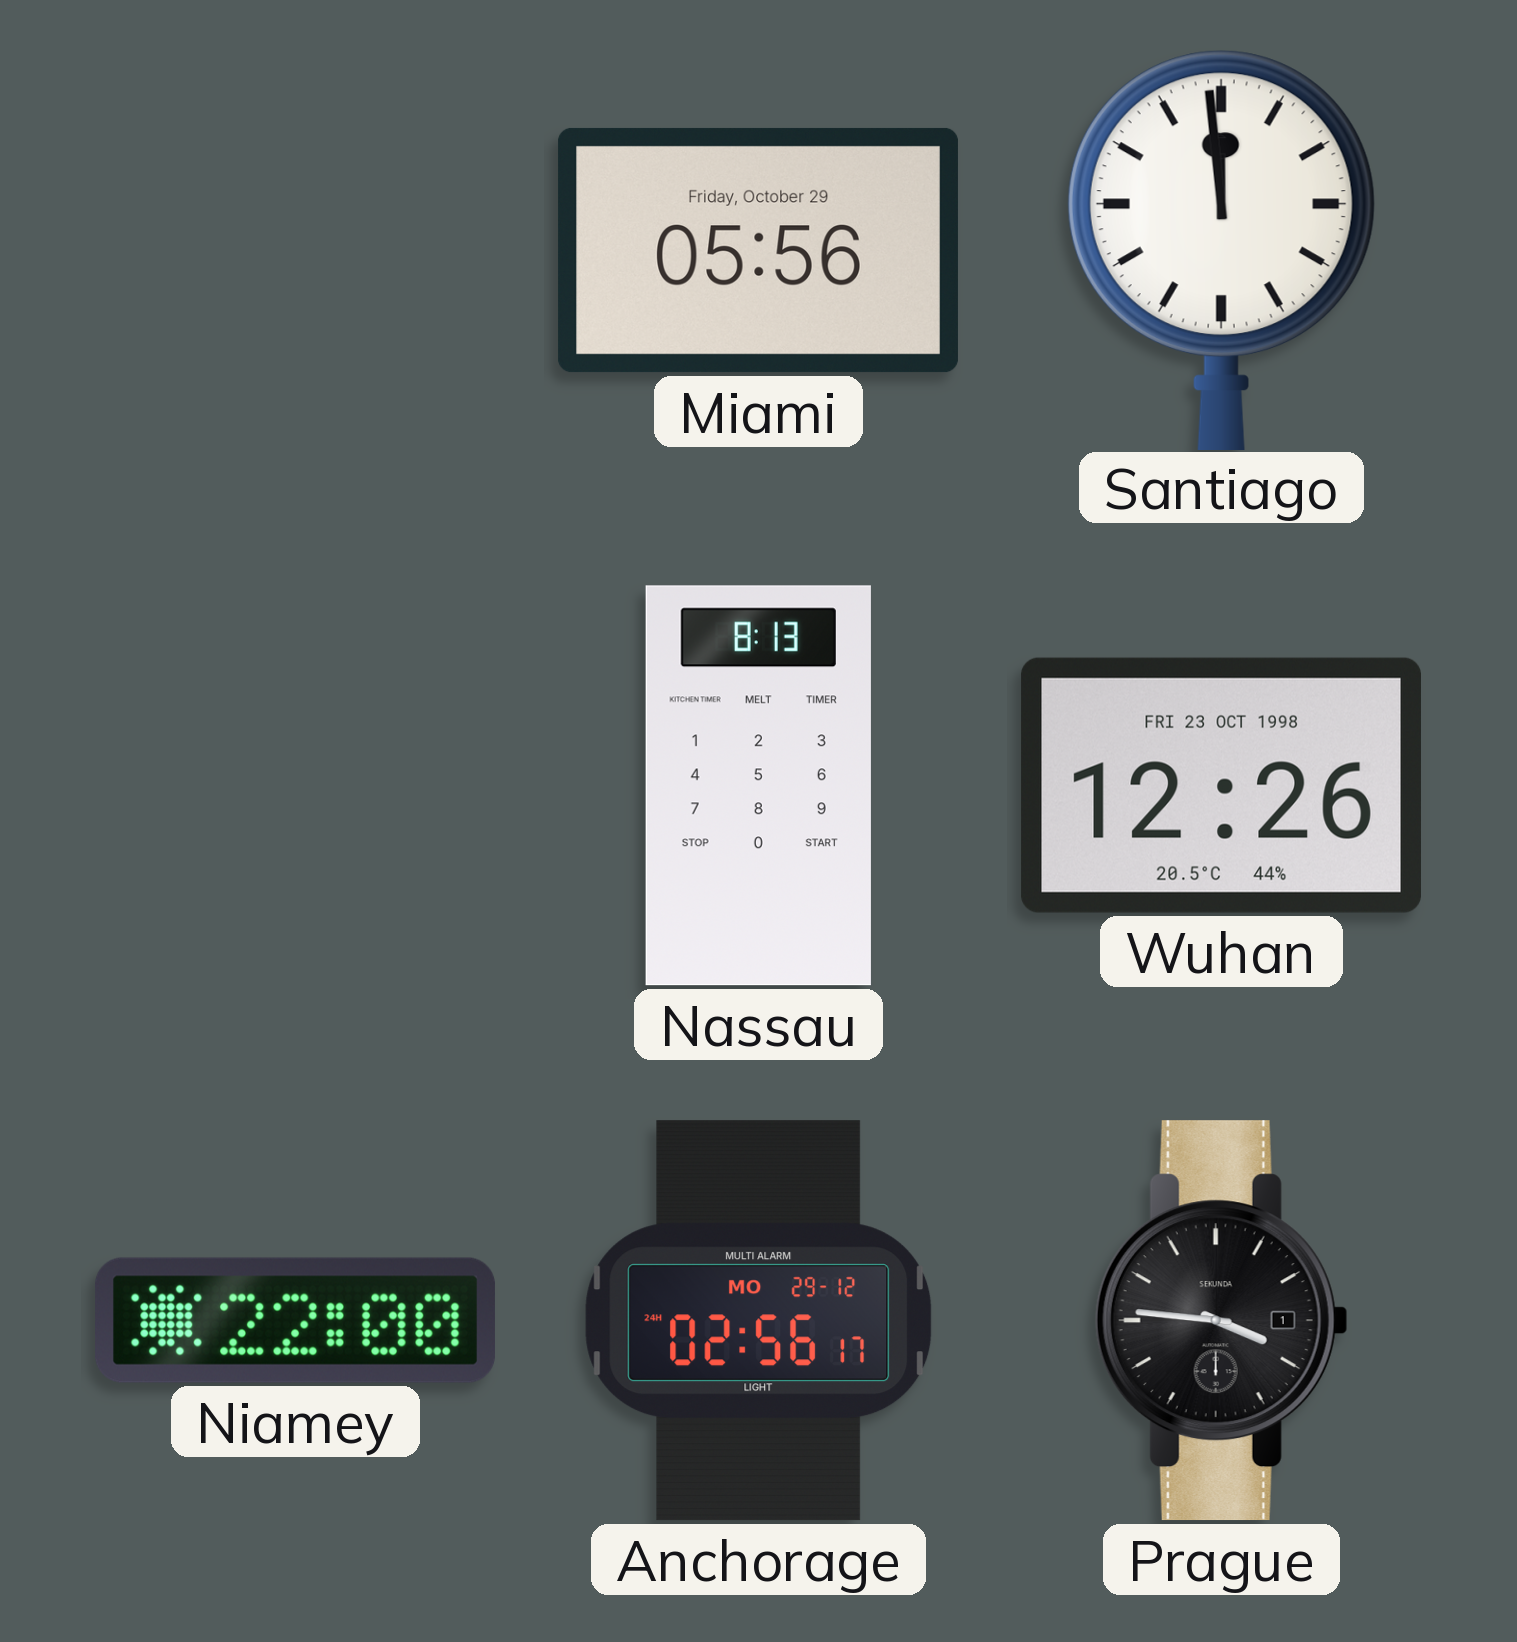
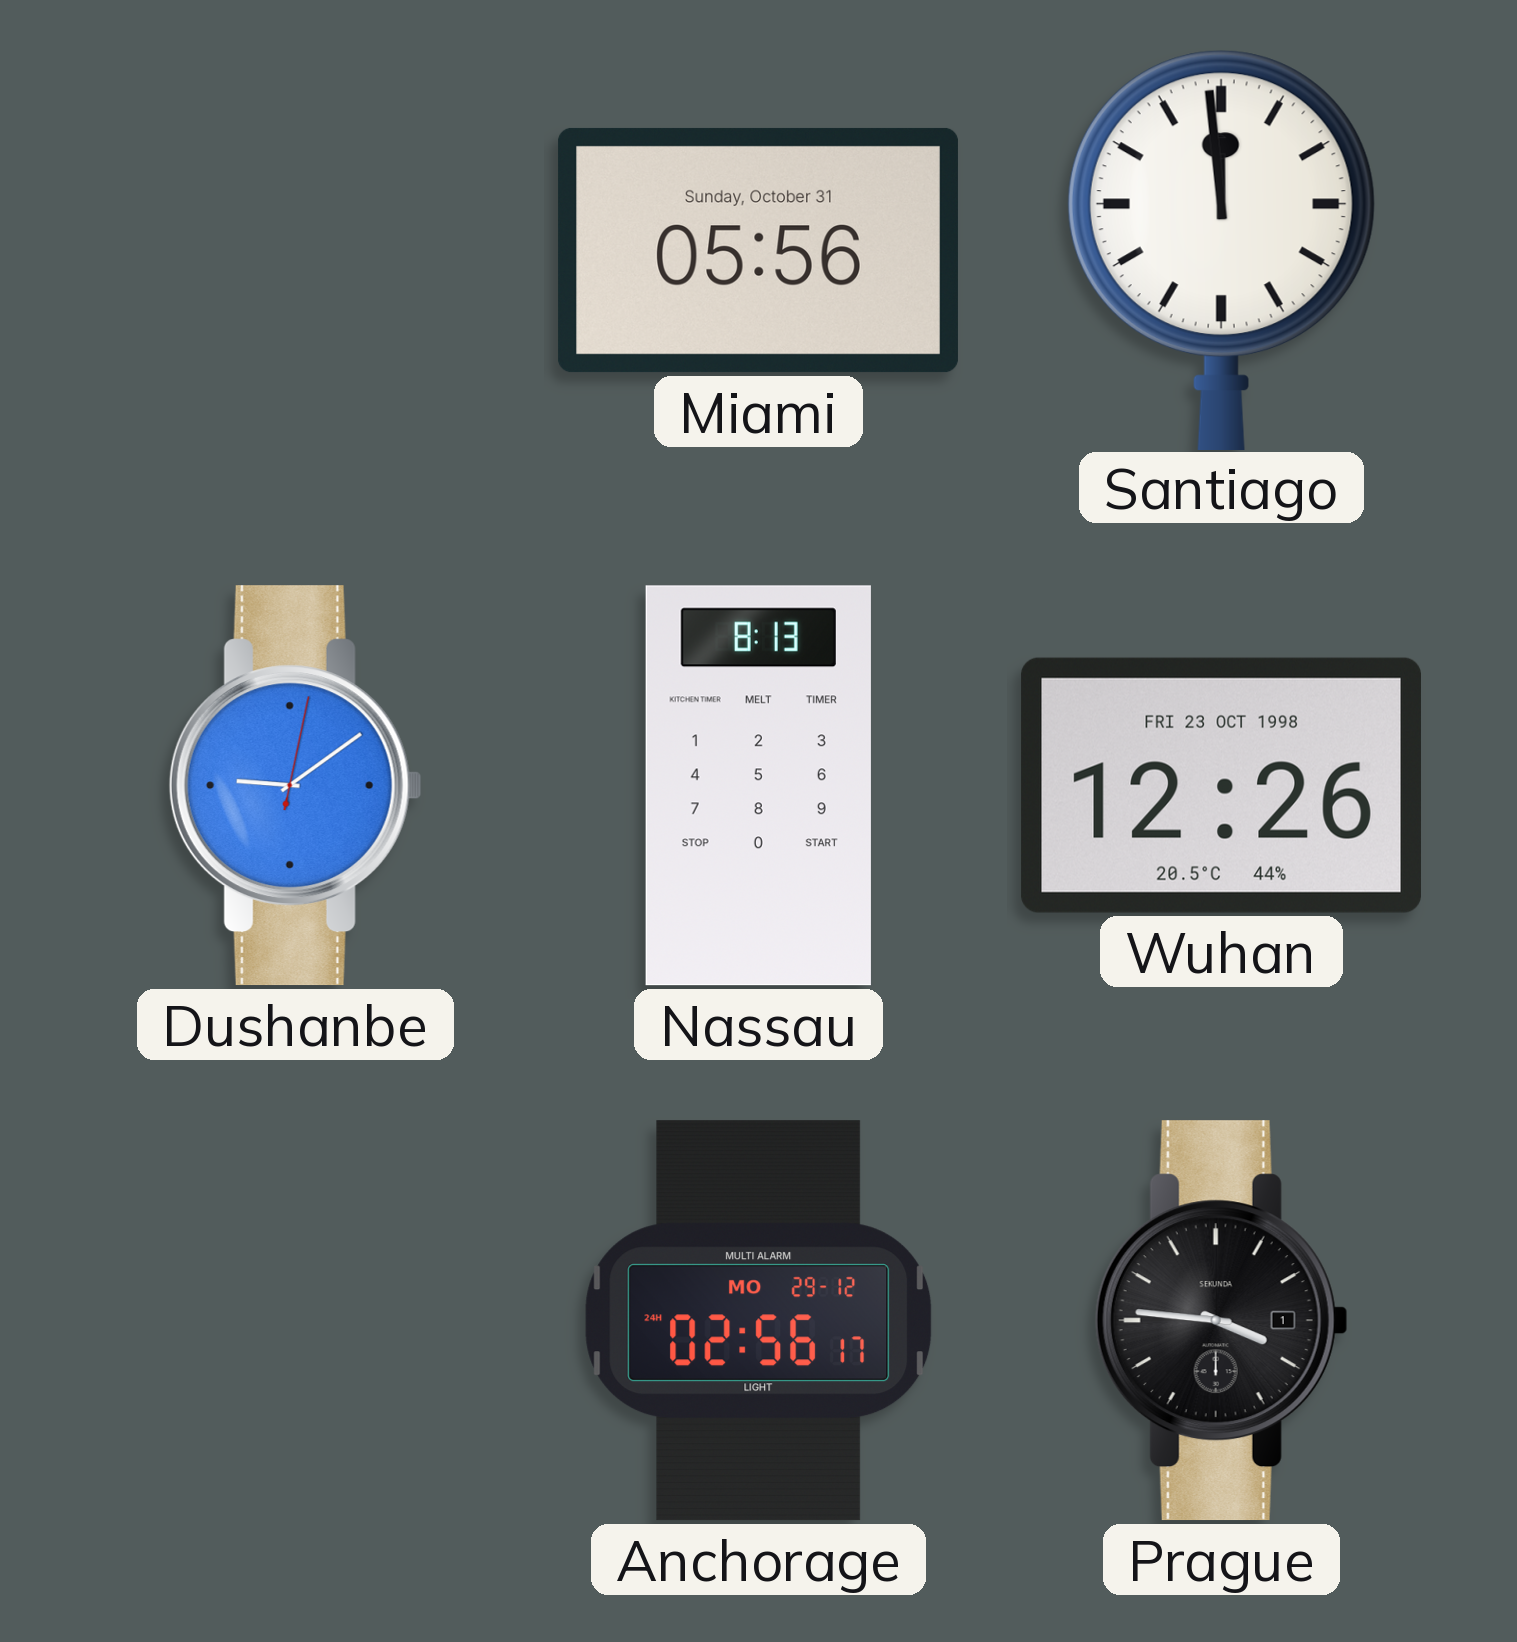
Miami date: Friday, October 29 -> Sunday, October 31
Dushanbe: none -> 9:09
Niamey: 22:00 -> none
